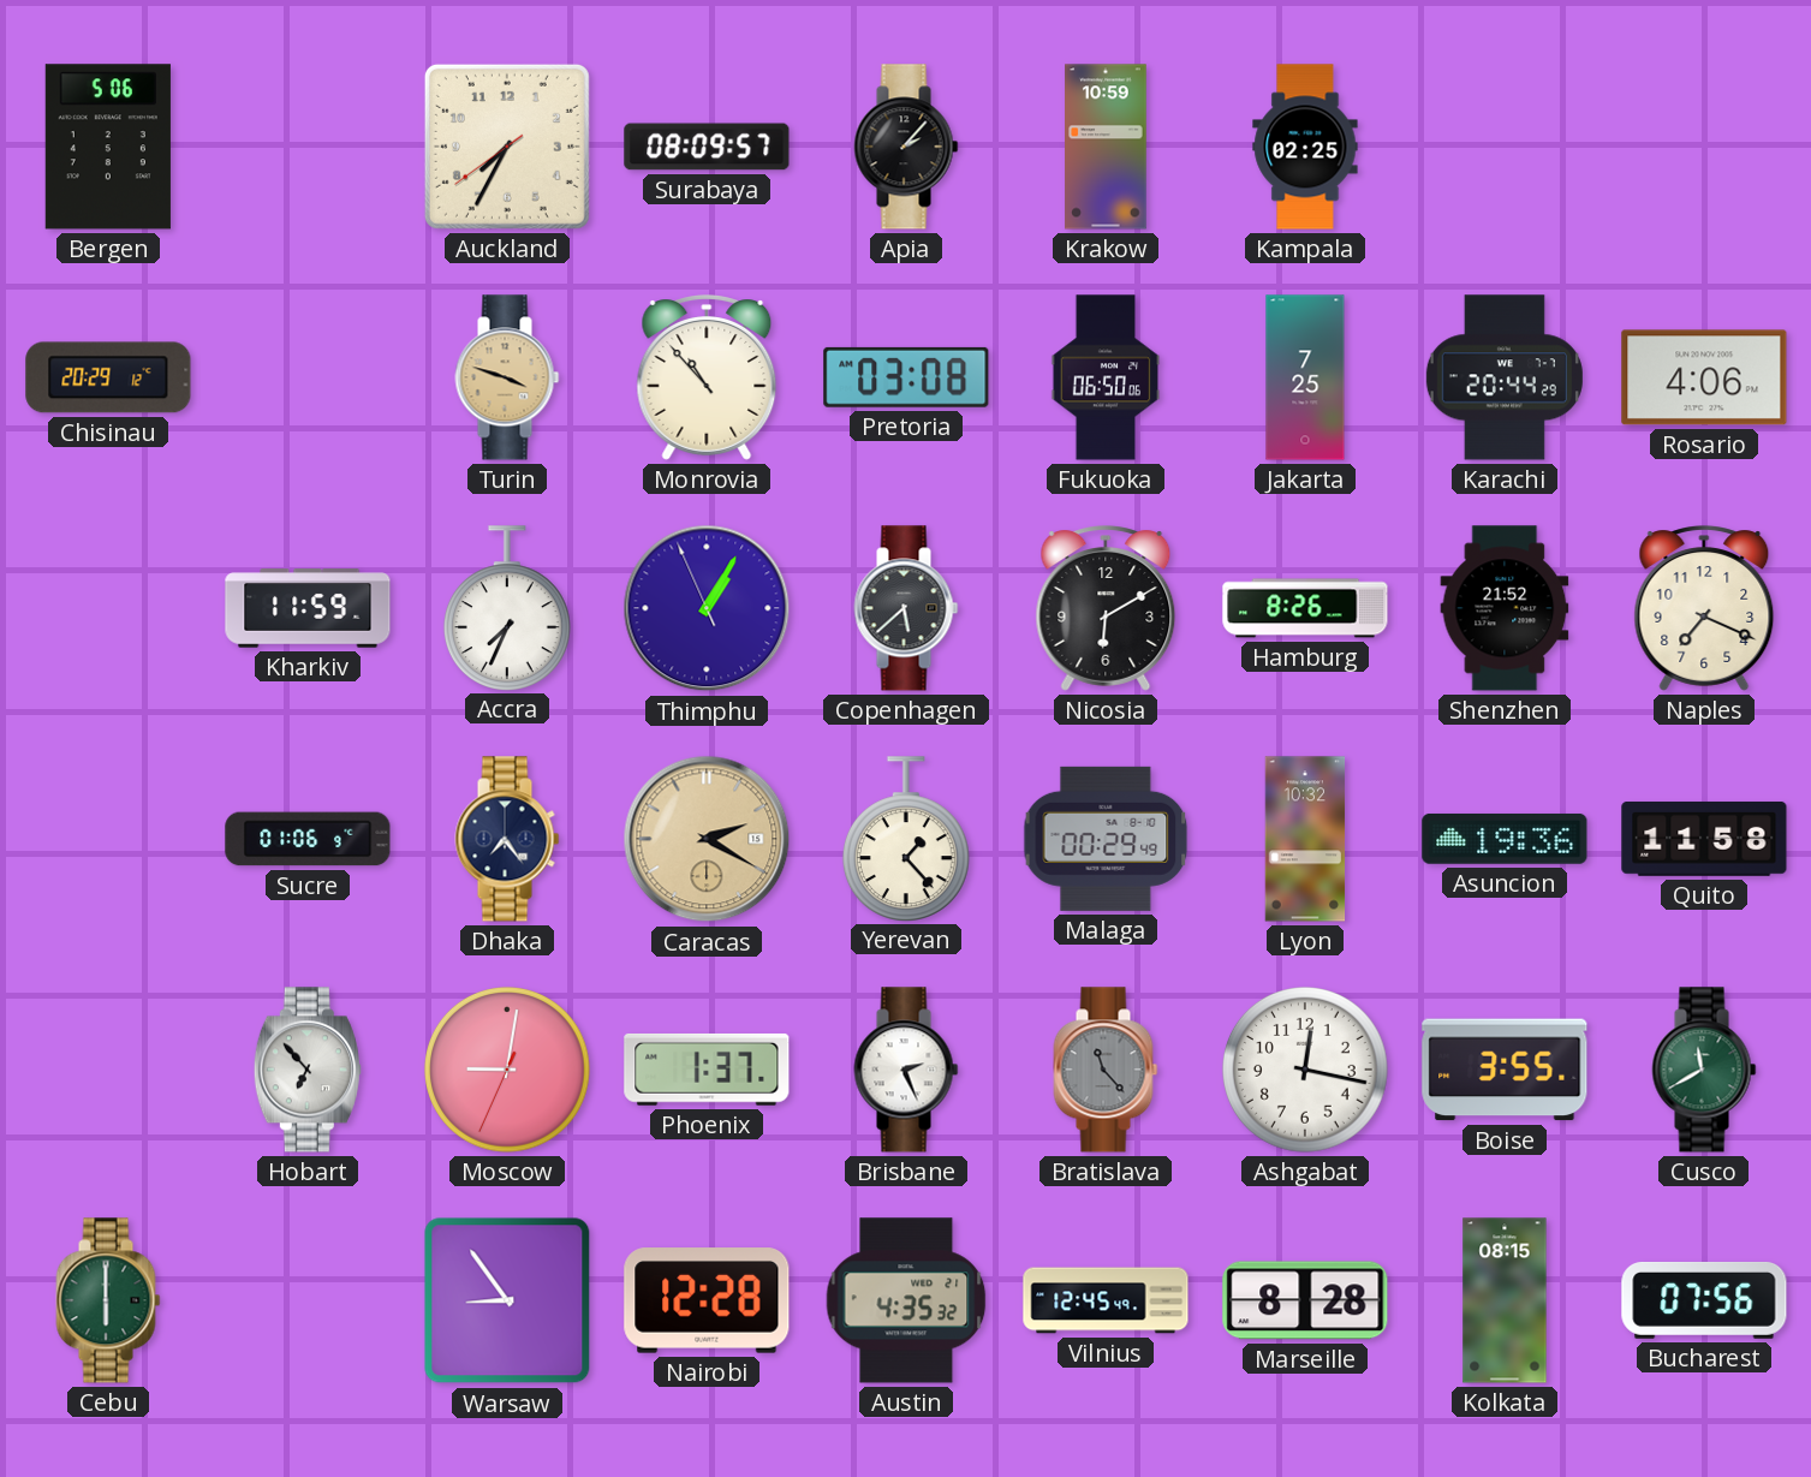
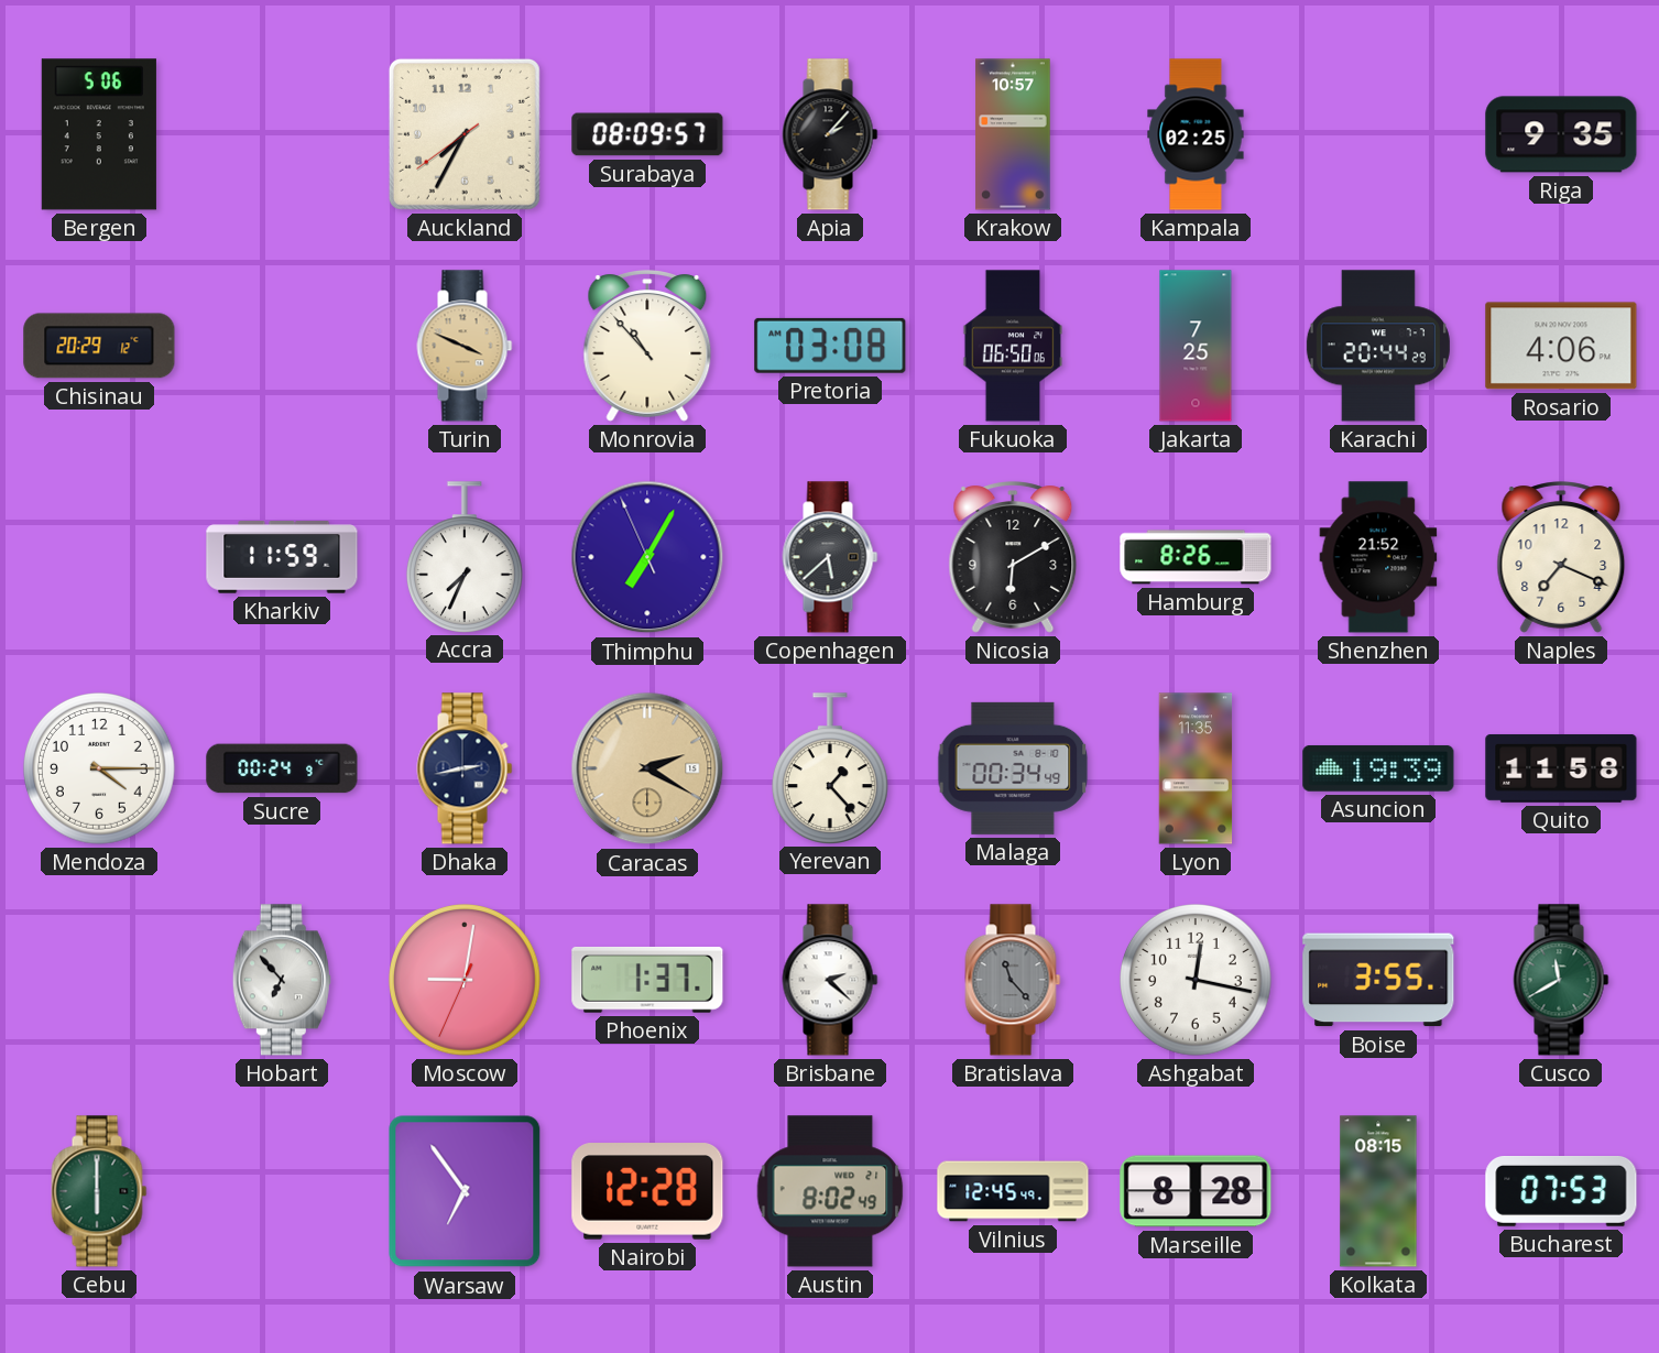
Krakow: 10:59 -> 10:57
Riga: none -> 9:35
Turin: 3:48 -> 3:49
Thimphu: 1:04 -> 7:04
Mendoza: none -> 4:15
Sucre: 01:06 -> 00:24
Dhaka: 7:24 -> 2:43
Malaga: 00:29 -> 00:34
Lyon: 10:32 -> 11:35
Asuncion: 19:36 -> 19:39
Brisbane: 2:26 -> 2:22
Warsaw: 8:54 -> 6:54
Austin: 4:35 -> 8:02
Bucharest: 07:56 -> 07:53
